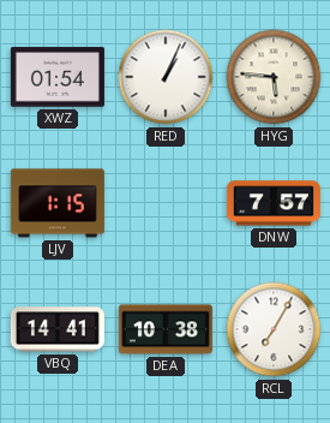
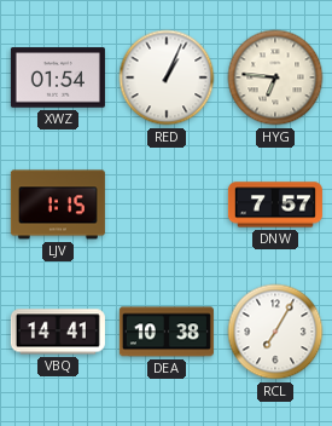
HYG: 5:46 -> 6:46
